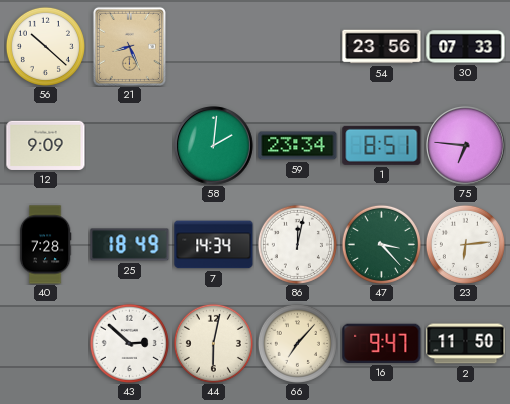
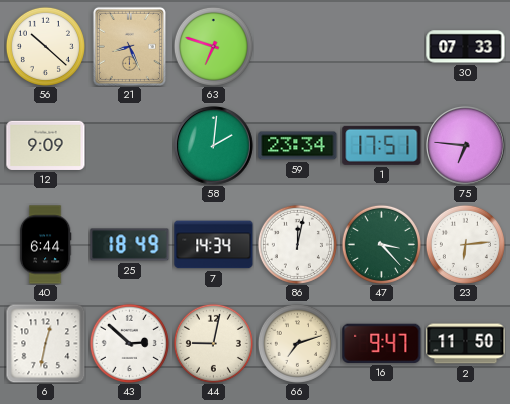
63: none -> 6:48
54: 23:56 -> none
1: 8:51 -> 17:51
40: 7:28 -> 6:44
6: none -> 12:32
44: 6:02 -> 9:02
66: 7:07 -> 7:12
